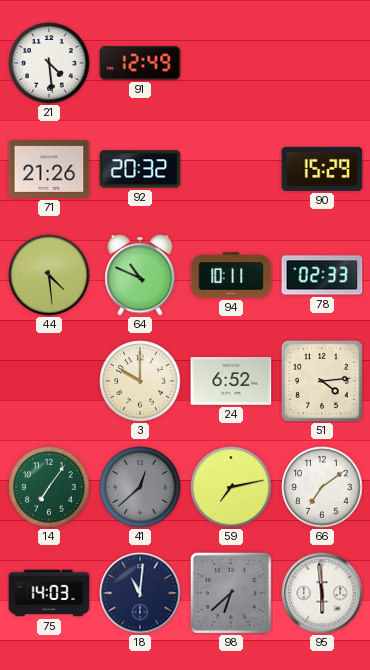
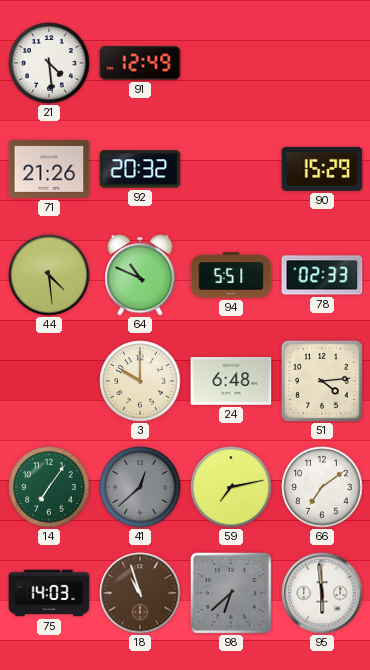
94: 10:11 -> 5:51
24: 6:52 -> 6:48
18: 11:01 -> 10:57
18 dial: navy -> brown
